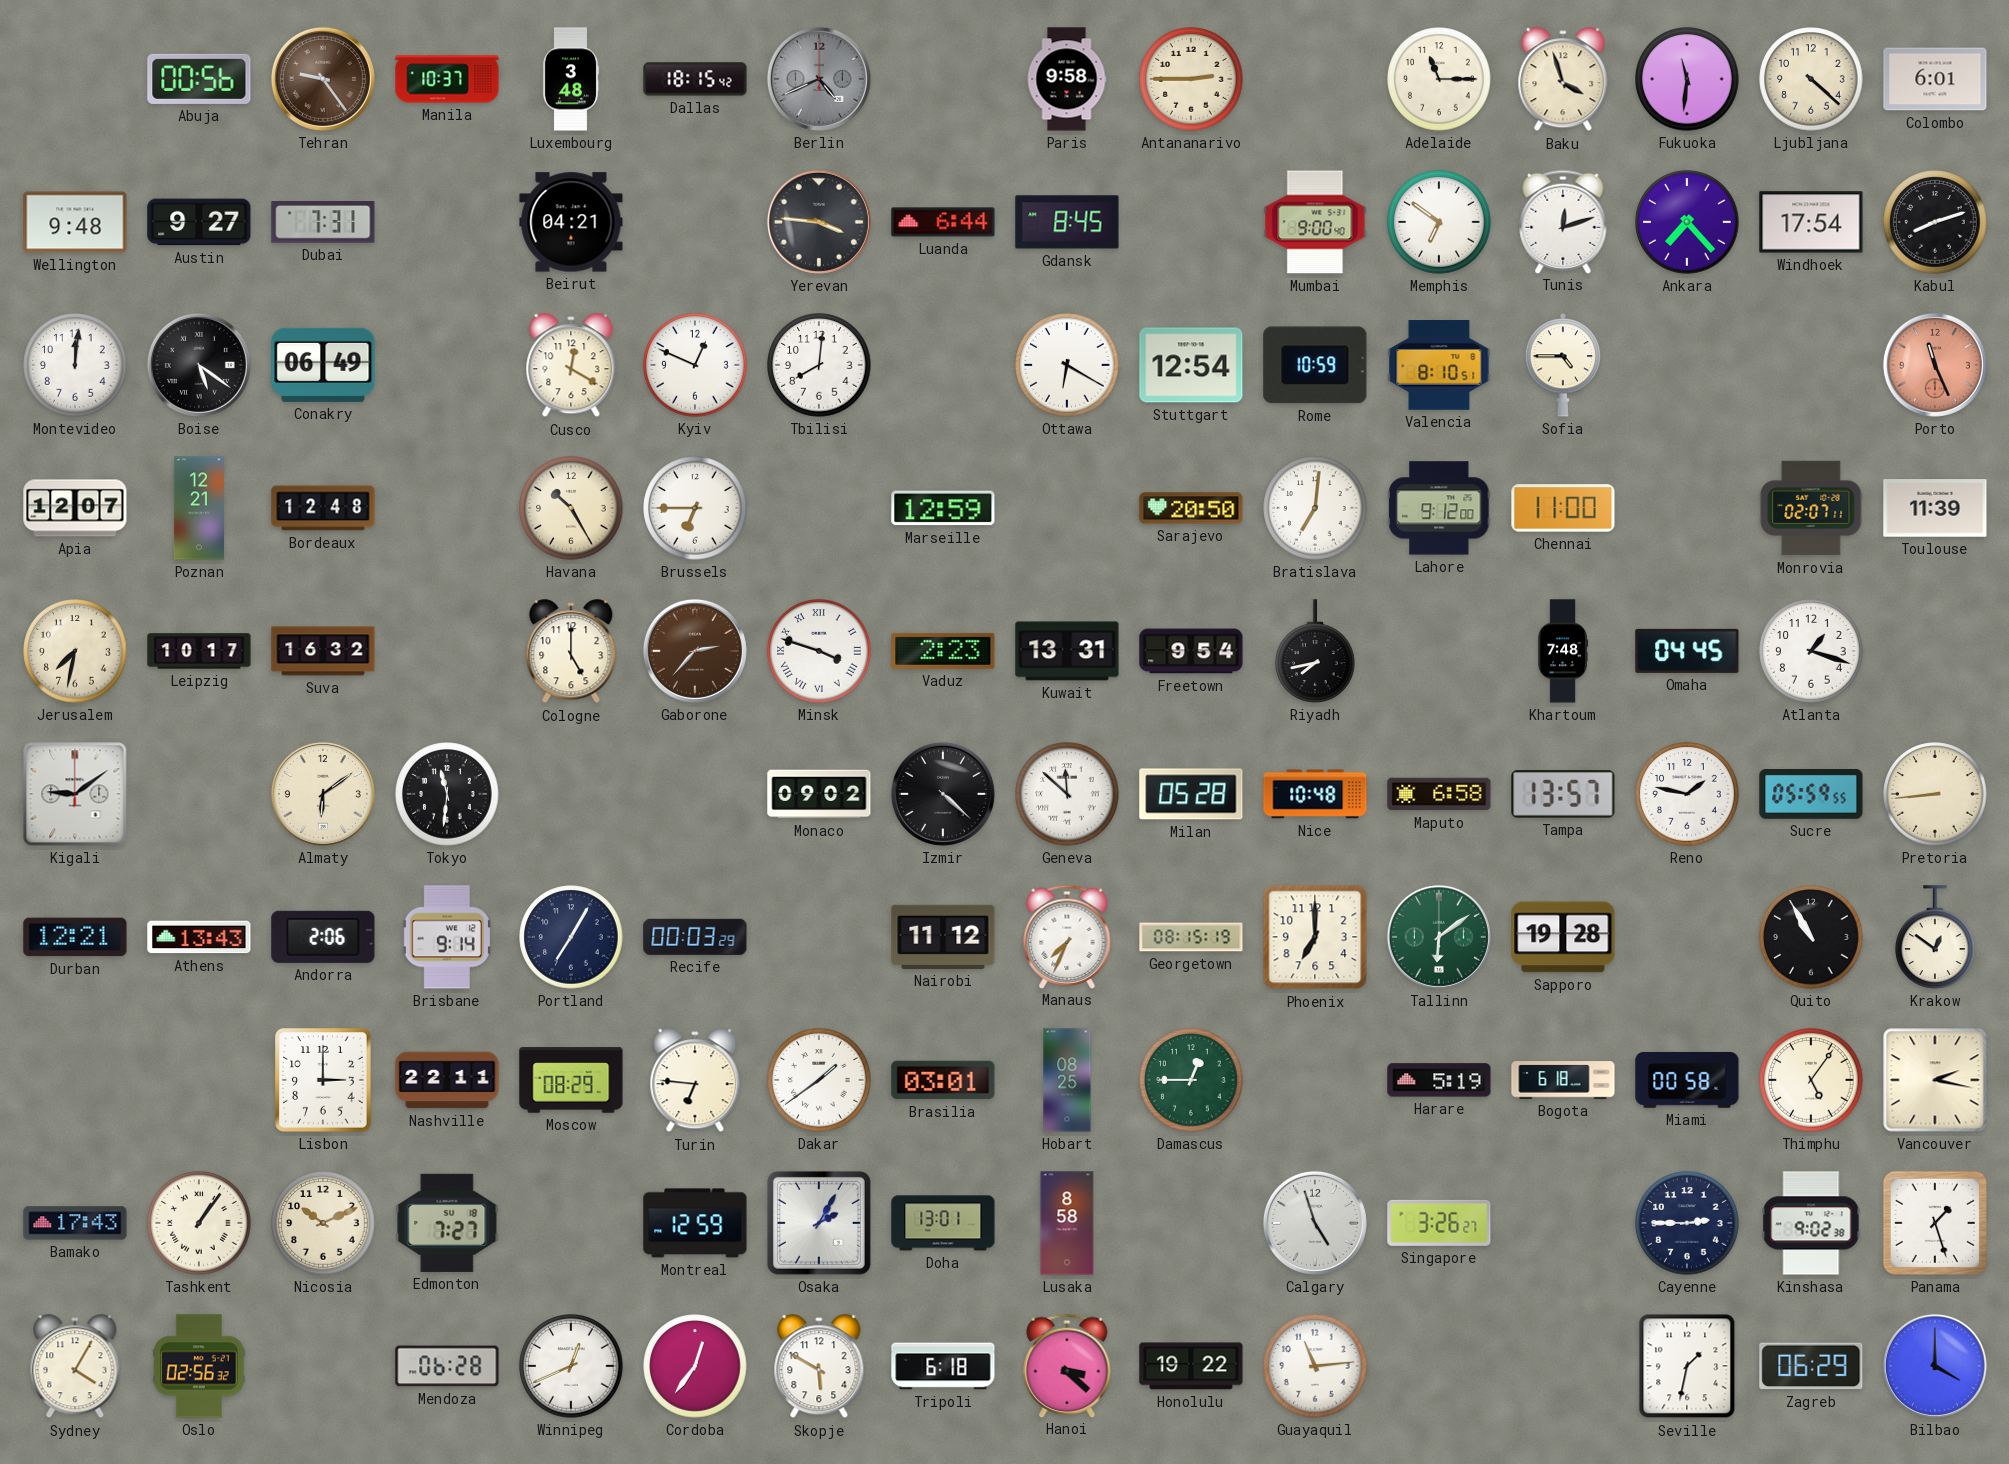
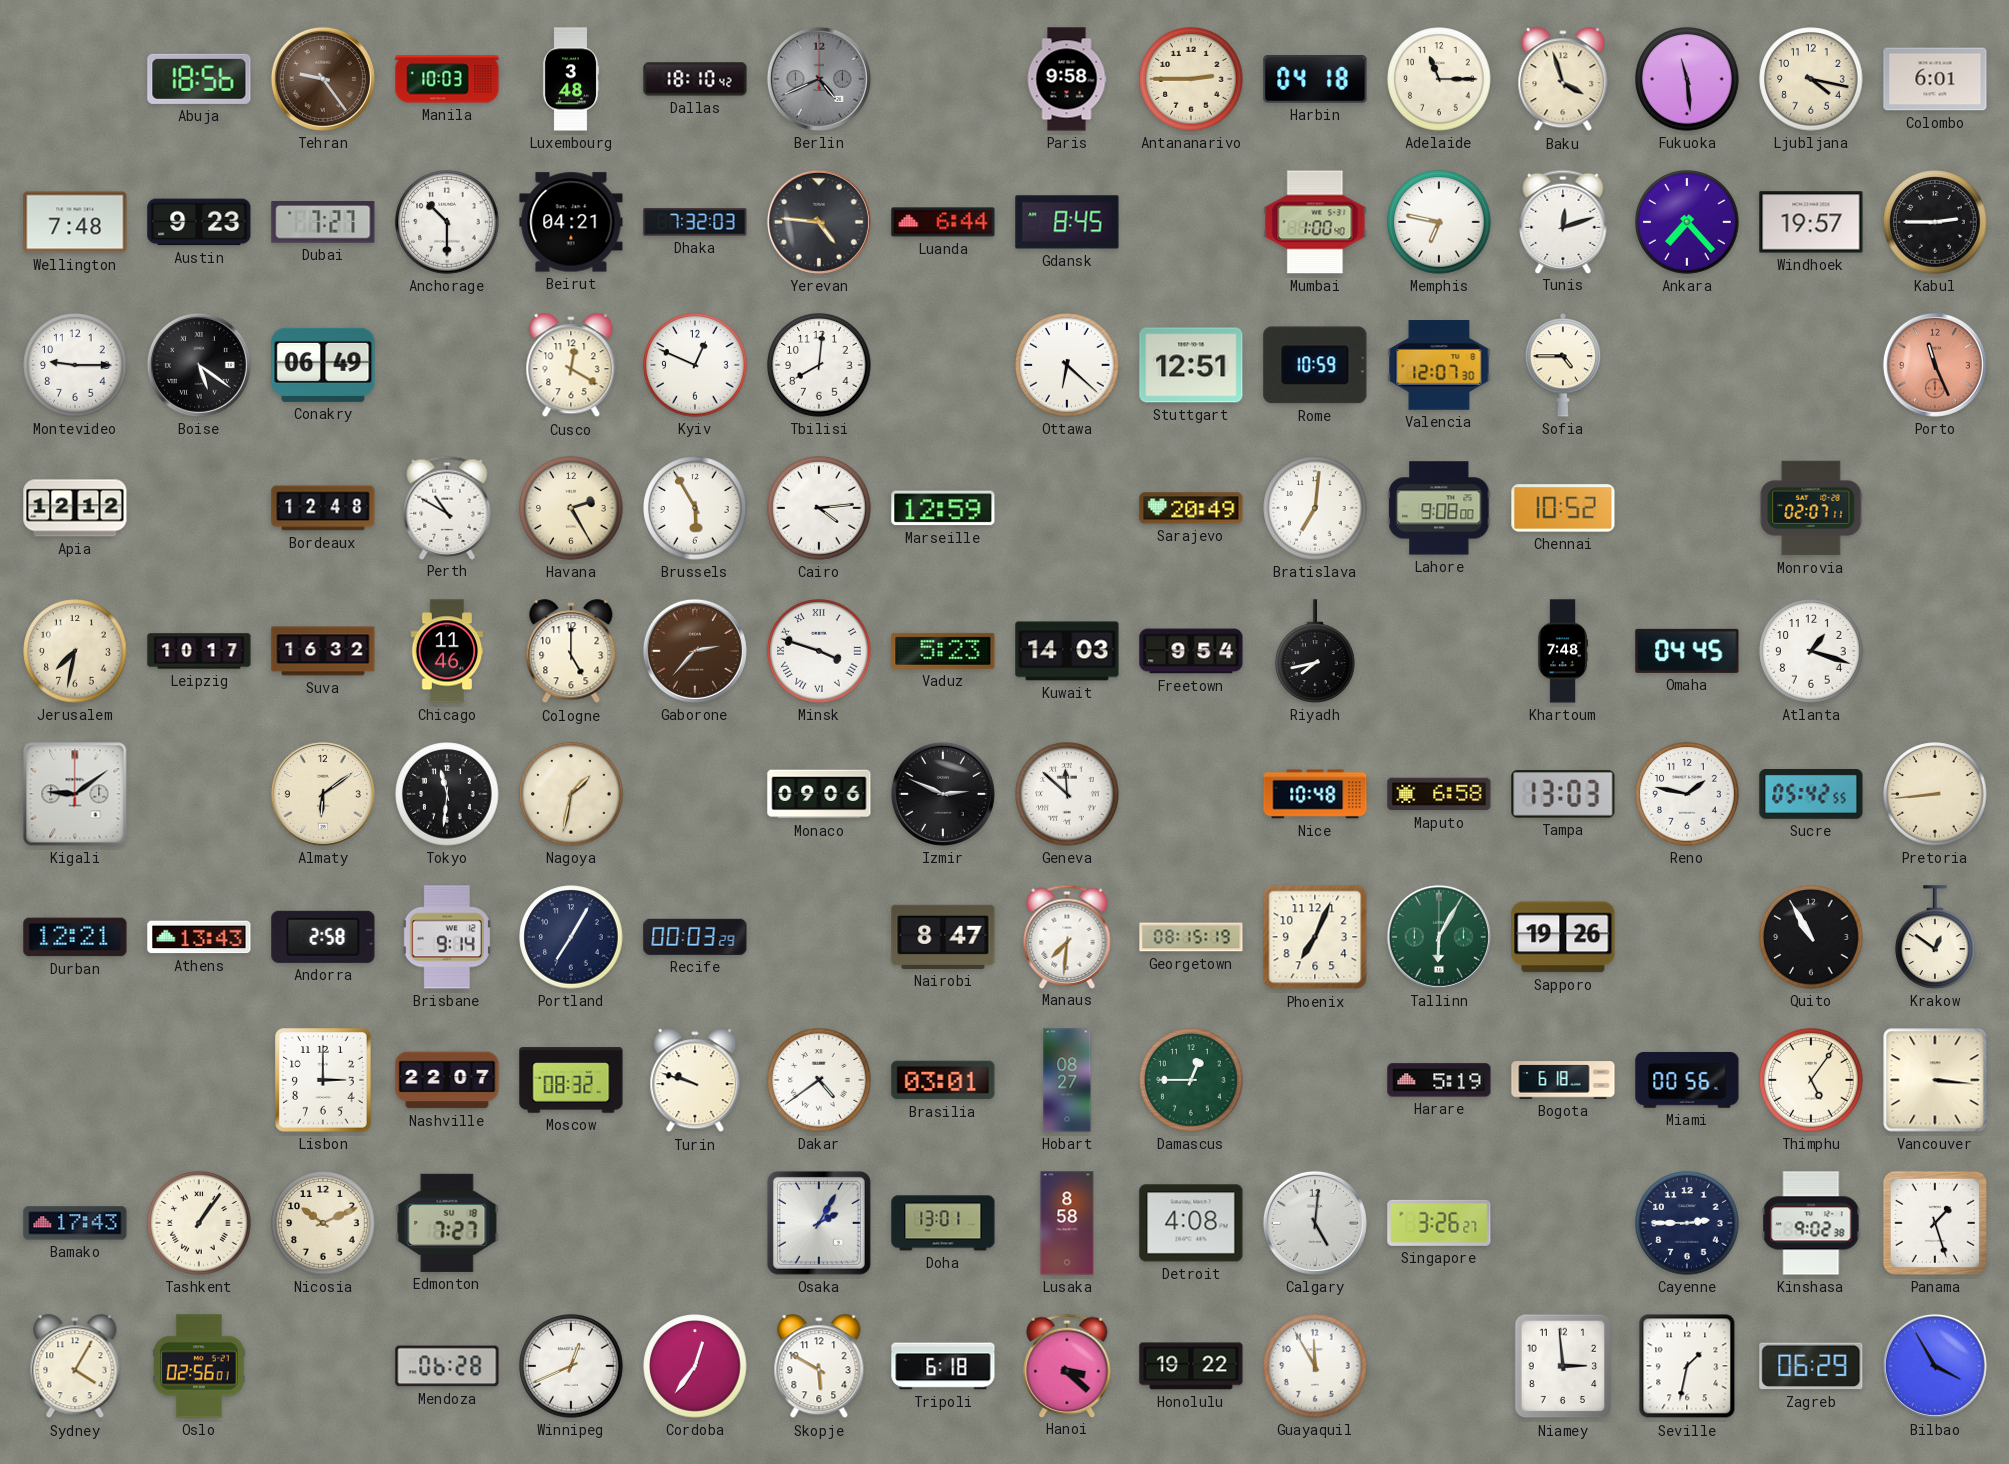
Abuja: 00:56 -> 18:56
Manila: 10:37 -> 10:03
Dallas: 18:15 -> 18:10
Harbin: none -> 04:18
Fukuoka: 11:31 -> 11:29
Ljubljana: 4:22 -> 4:17
Wellington: 9:48 -> 7:48
Austin: 9:27 -> 9:23
Dubai: 7:31 -> 7:27
Anchorage: none -> 10:30
Dhaka: none -> 7:32
Yerevan: 3:46 -> 4:46
Mumbai: 9:00 -> 1:00
Memphis: 6:51 -> 6:47
Windhoek: 17:54 -> 19:57
Kabul: 8:12 -> 2:45
Montevideo: 12:01 -> 9:15
Ottawa: 6:20 -> 6:22
Stuttgart: 12:54 -> 12:51
Valencia: 8:10 -> 12:07
Apia: 12:07 -> 12:12
Poznan: 12:21 -> none
Perth: none -> 10:50
Havana: 10:25 -> 2:25
Brussels: 6:45 -> 5:55
Cairo: none -> 4:14
Sarajevo: 20:50 -> 20:49
Lahore: 9:12 -> 9:08
Chennai: 11:00 -> 10:52
Toulouse: 11:39 -> none
Chicago: none -> 11:46
Vaduz: 2:23 -> 5:23
Kuwait: 13:31 -> 14:03
Nagoya: none -> 1:32
Monaco: 09:02 -> 09:06
Izmir: 4:22 -> 2:49
Milan: 05:28 -> none
Tampa: 13:57 -> 13:03
Sucre: 05:59 -> 05:42
Andorra: 2:06 -> 2:58
Nairobi: 11:12 -> 8:47
Manaus: 7:34 -> 7:31
Phoenix: 7:00 -> 7:04
Tallinn: 6:09 -> 6:05
Sapporo: 19:28 -> 19:26
Nashville: 22:11 -> 22:07
Moscow: 08:29 -> 08:32
Turin: 6:46 -> 9:48
Dakar: 1:39 -> 4:39
Hobart: 08:25 -> 08:27
Miami: 00:58 -> 00:56
Vancouver: 2:17 -> 3:16
Montreal: 12:59 -> none
Detroit: none -> 4:08
Calgary: 4:57 -> 5:01
Oslo: 02:56:32 -> 02:56:01
Guayaquil: 11:14 -> 11:55
Niamey: none -> 2:59
Bilbao: 4:00 -> 3:55
